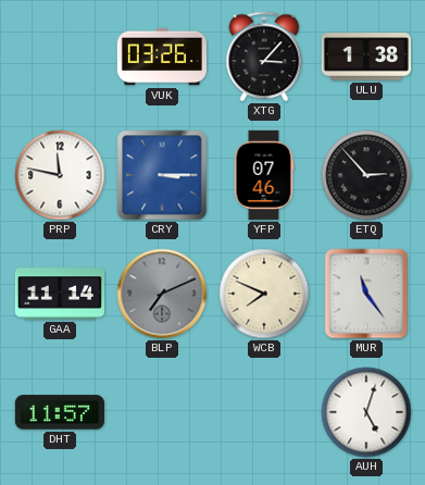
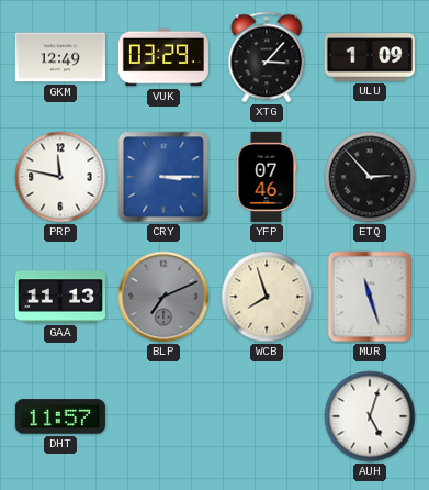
GKM: none -> 12:49
VUK: 03:26 -> 03:29
ULU: 1:38 -> 1:09
GAA: 11:14 -> 11:13
WCB: 7:49 -> 7:57
MUR: 11:24 -> 11:27
